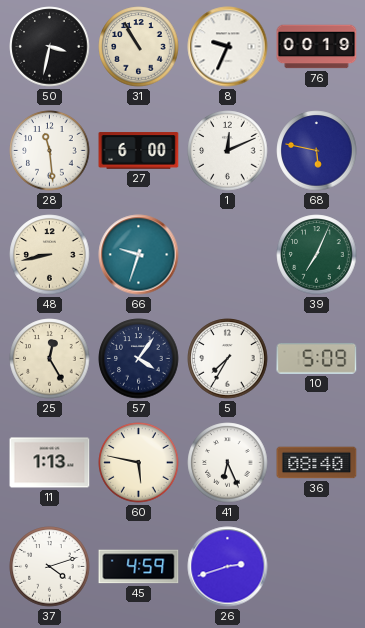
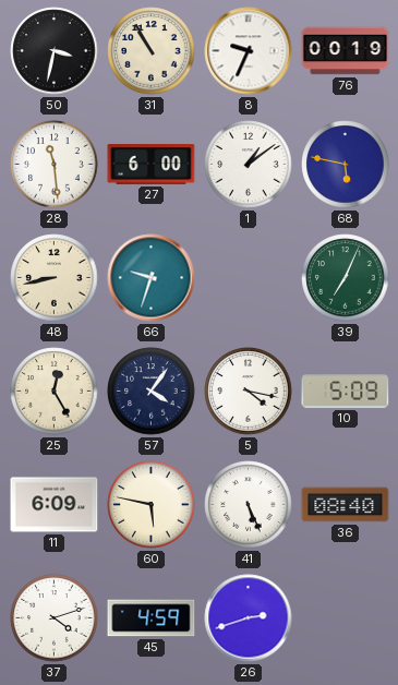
1: 12:11 -> 1:09
5: 7:35 -> 4:17
11: 1:13 -> 6:09
41: 6:26 -> 5:26
